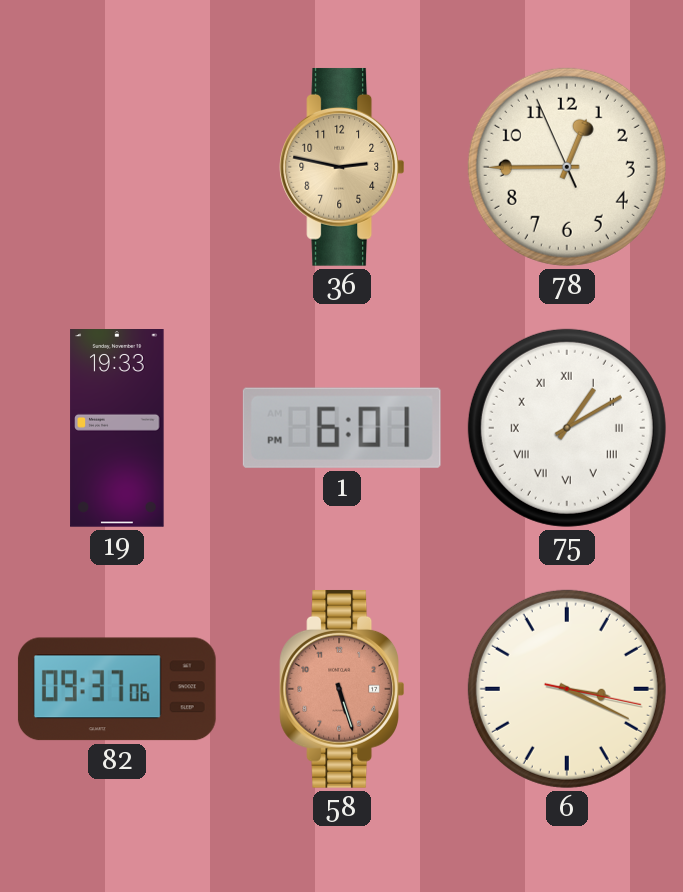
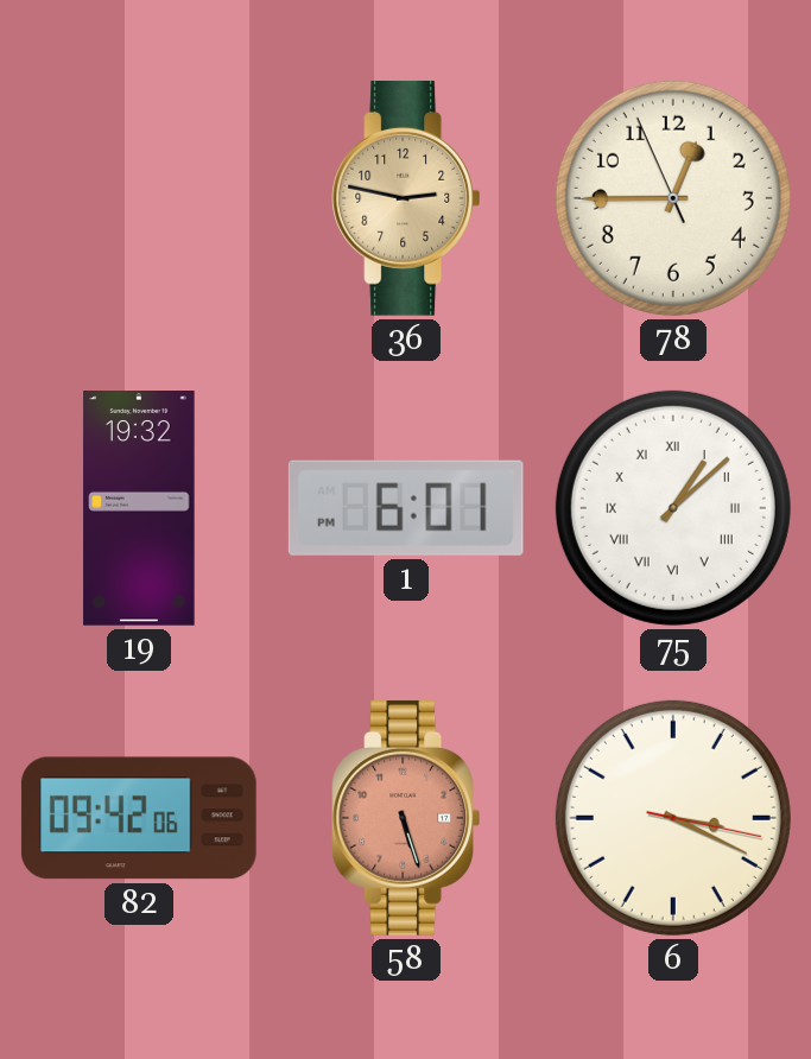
19: 19:33 -> 19:32
75: 1:10 -> 1:08
82: 09:37 -> 09:42
